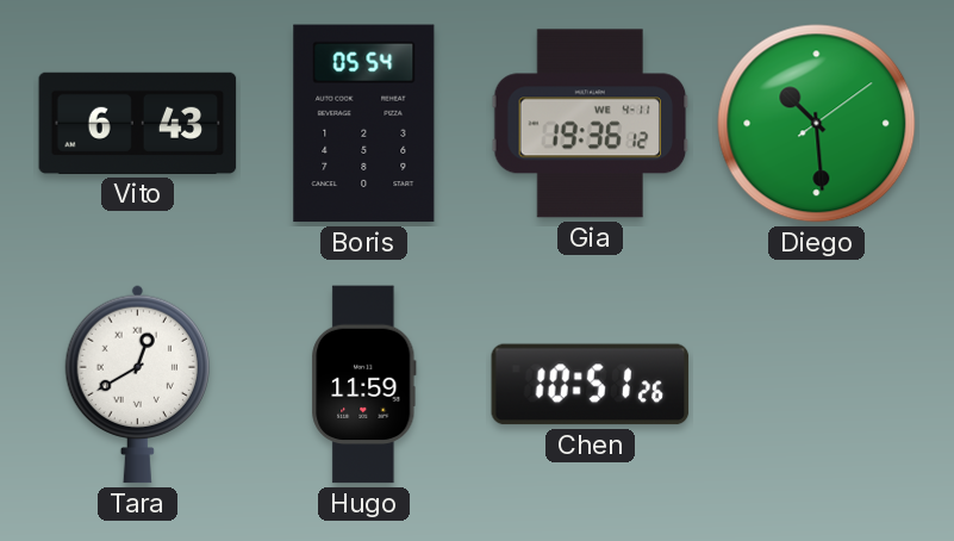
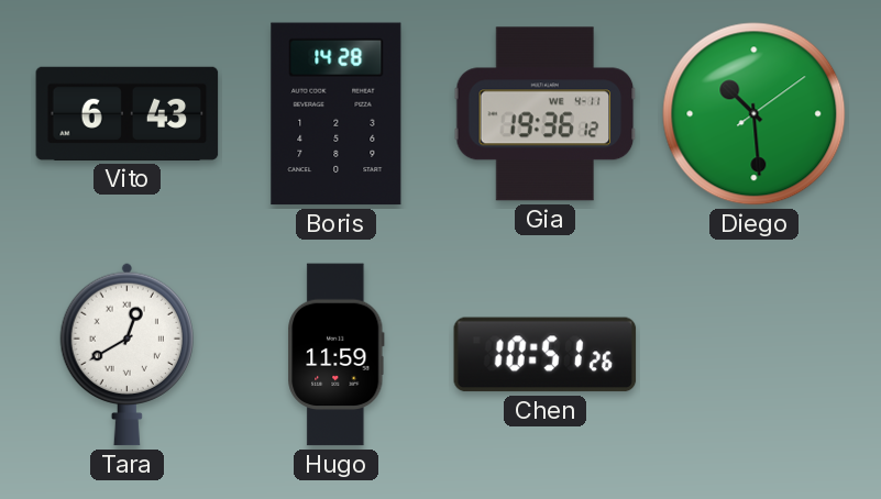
Boris: 05:54 -> 14:28
